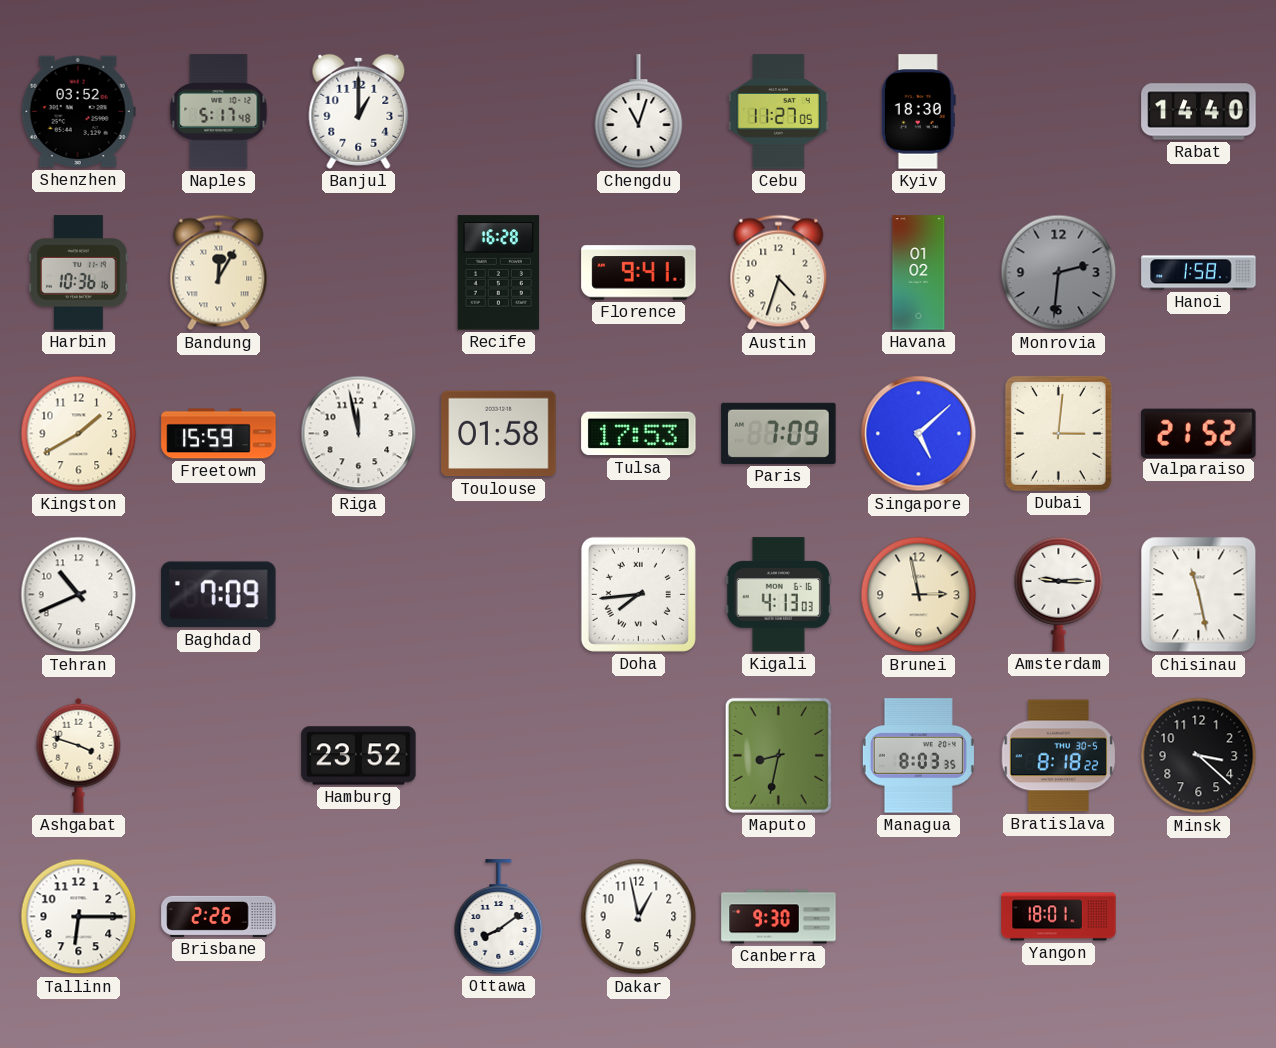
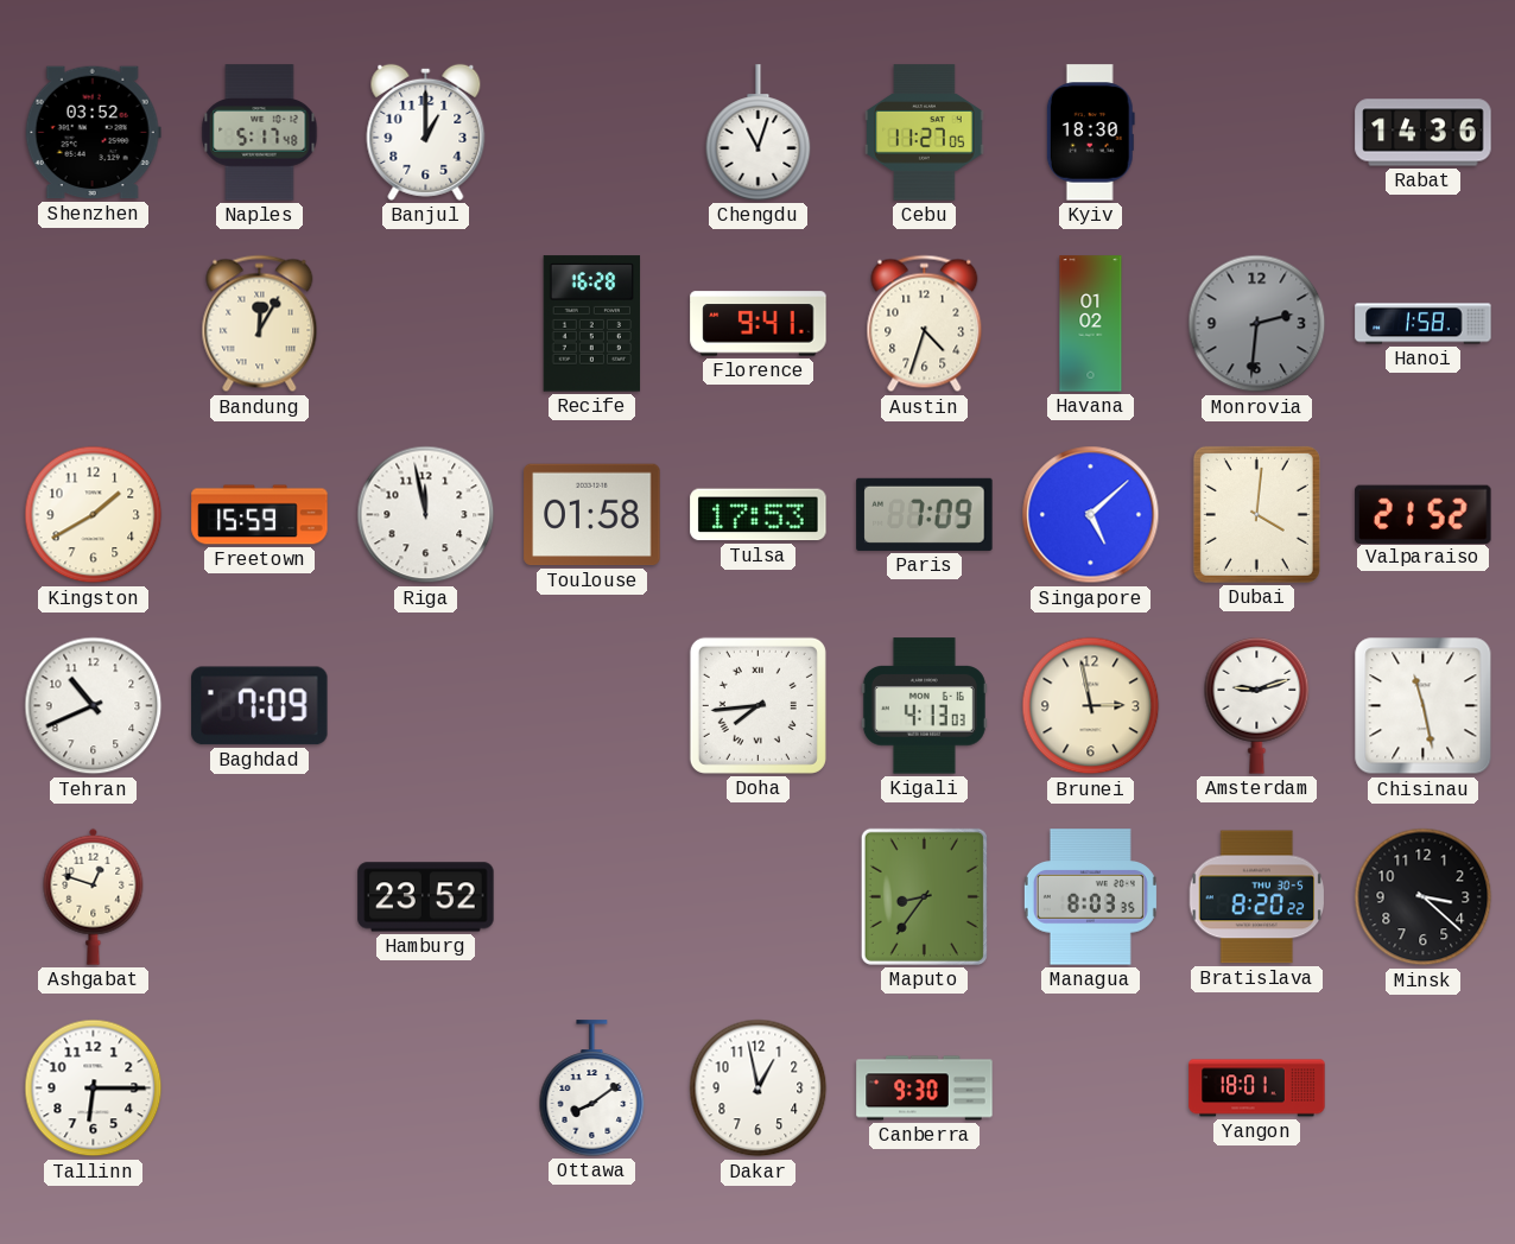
Rabat: 14:40 -> 14:36
Harbin: 10:36 -> none
Dubai: 3:01 -> 4:01
Amsterdam: 9:15 -> 9:12
Ashgabat: 3:48 -> 12:48
Maputo: 8:32 -> 8:36
Bratislava: 8:18 -> 8:20
Brisbane: 2:26 -> none
